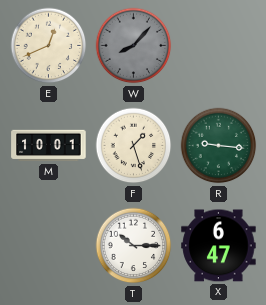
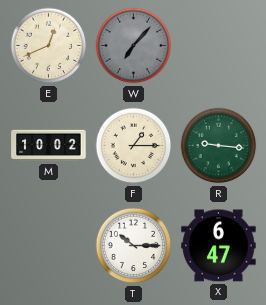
W: 8:07 -> 7:07
M: 10:01 -> 10:02
F: 1:27 -> 1:15
